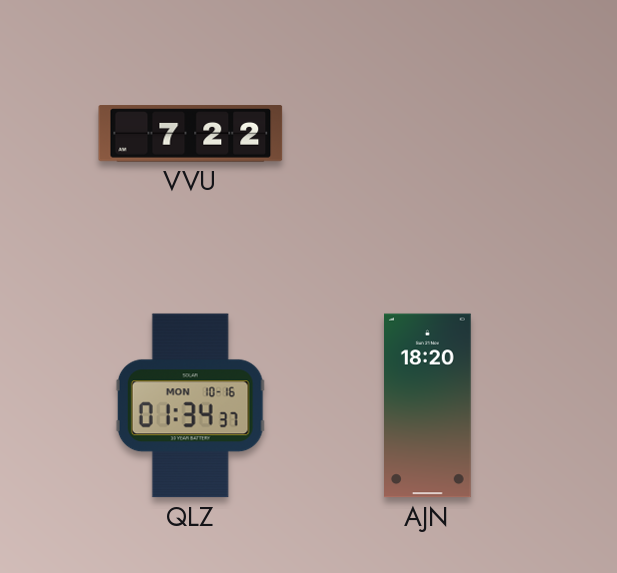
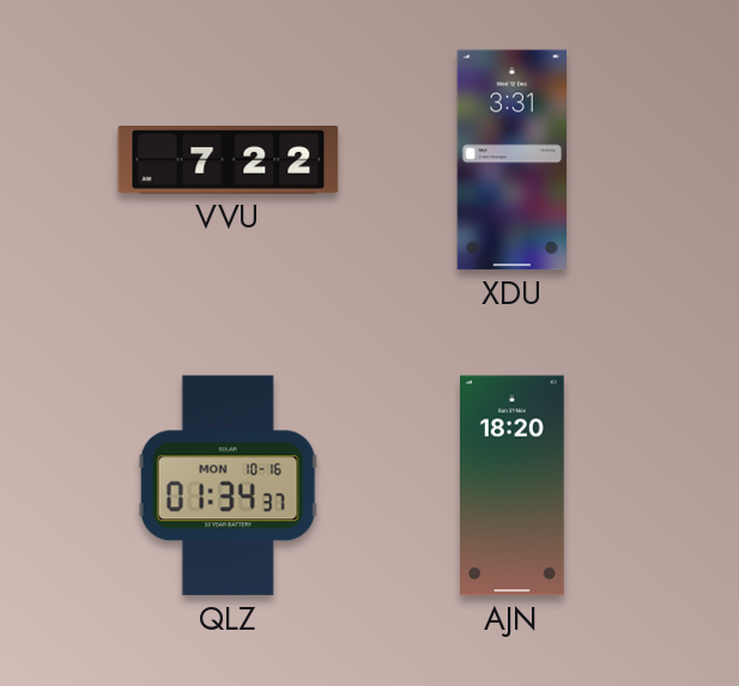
XDU: none -> 3:31
